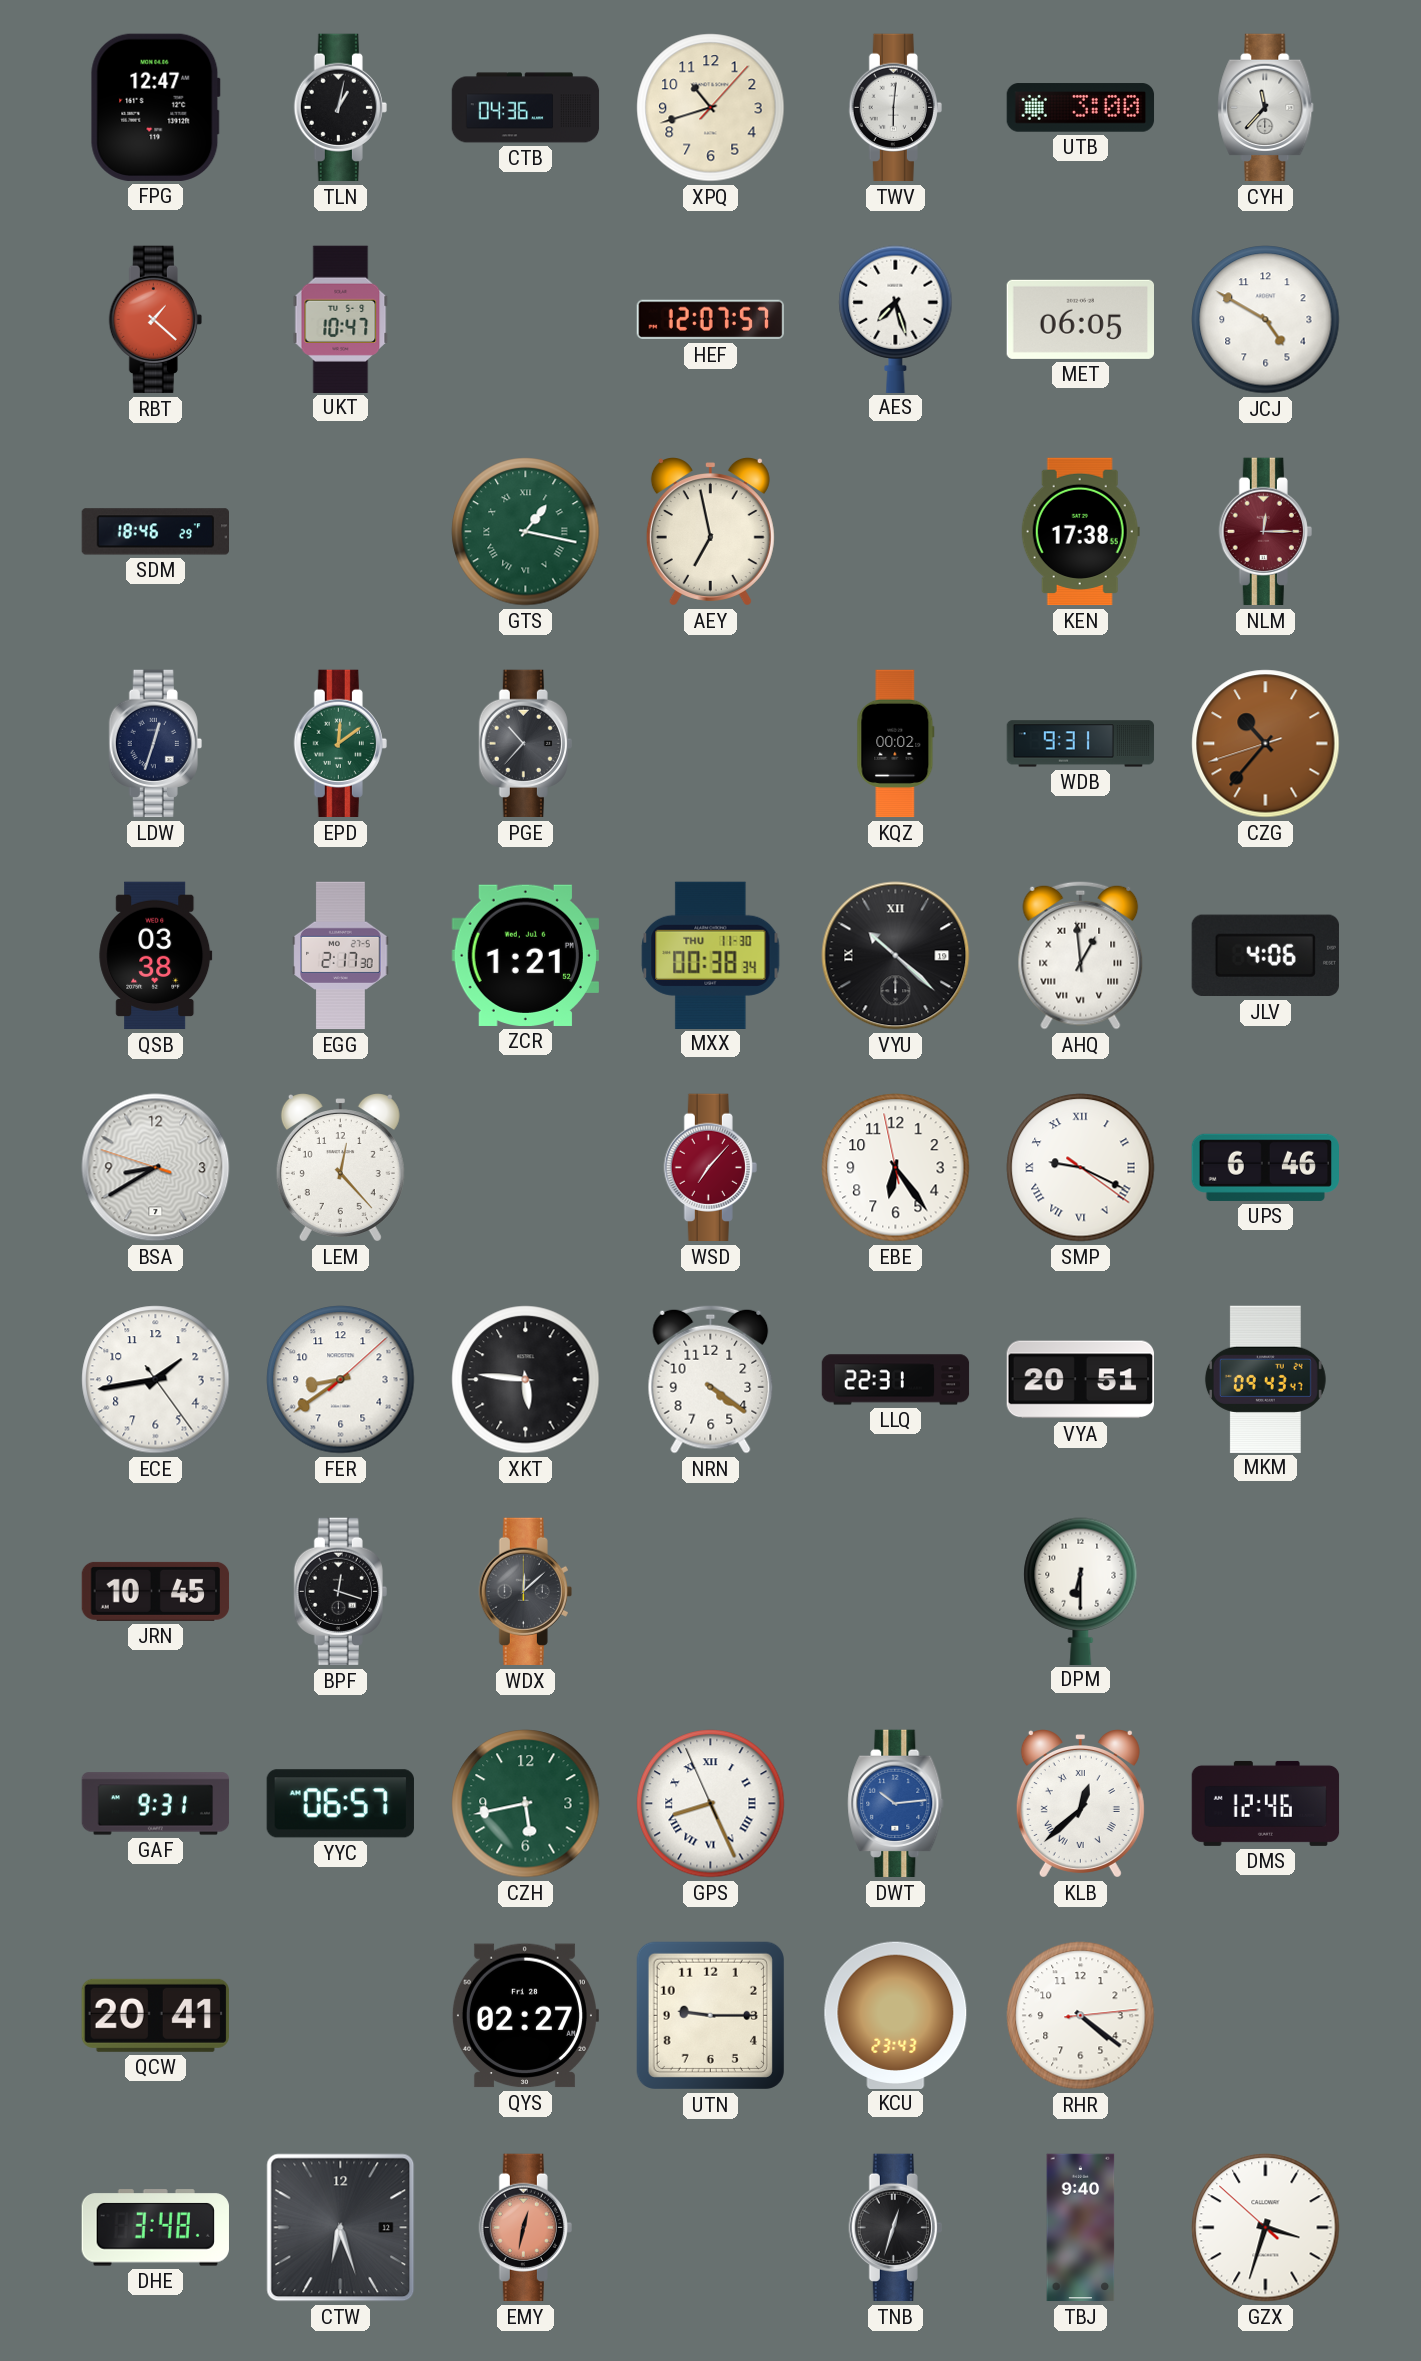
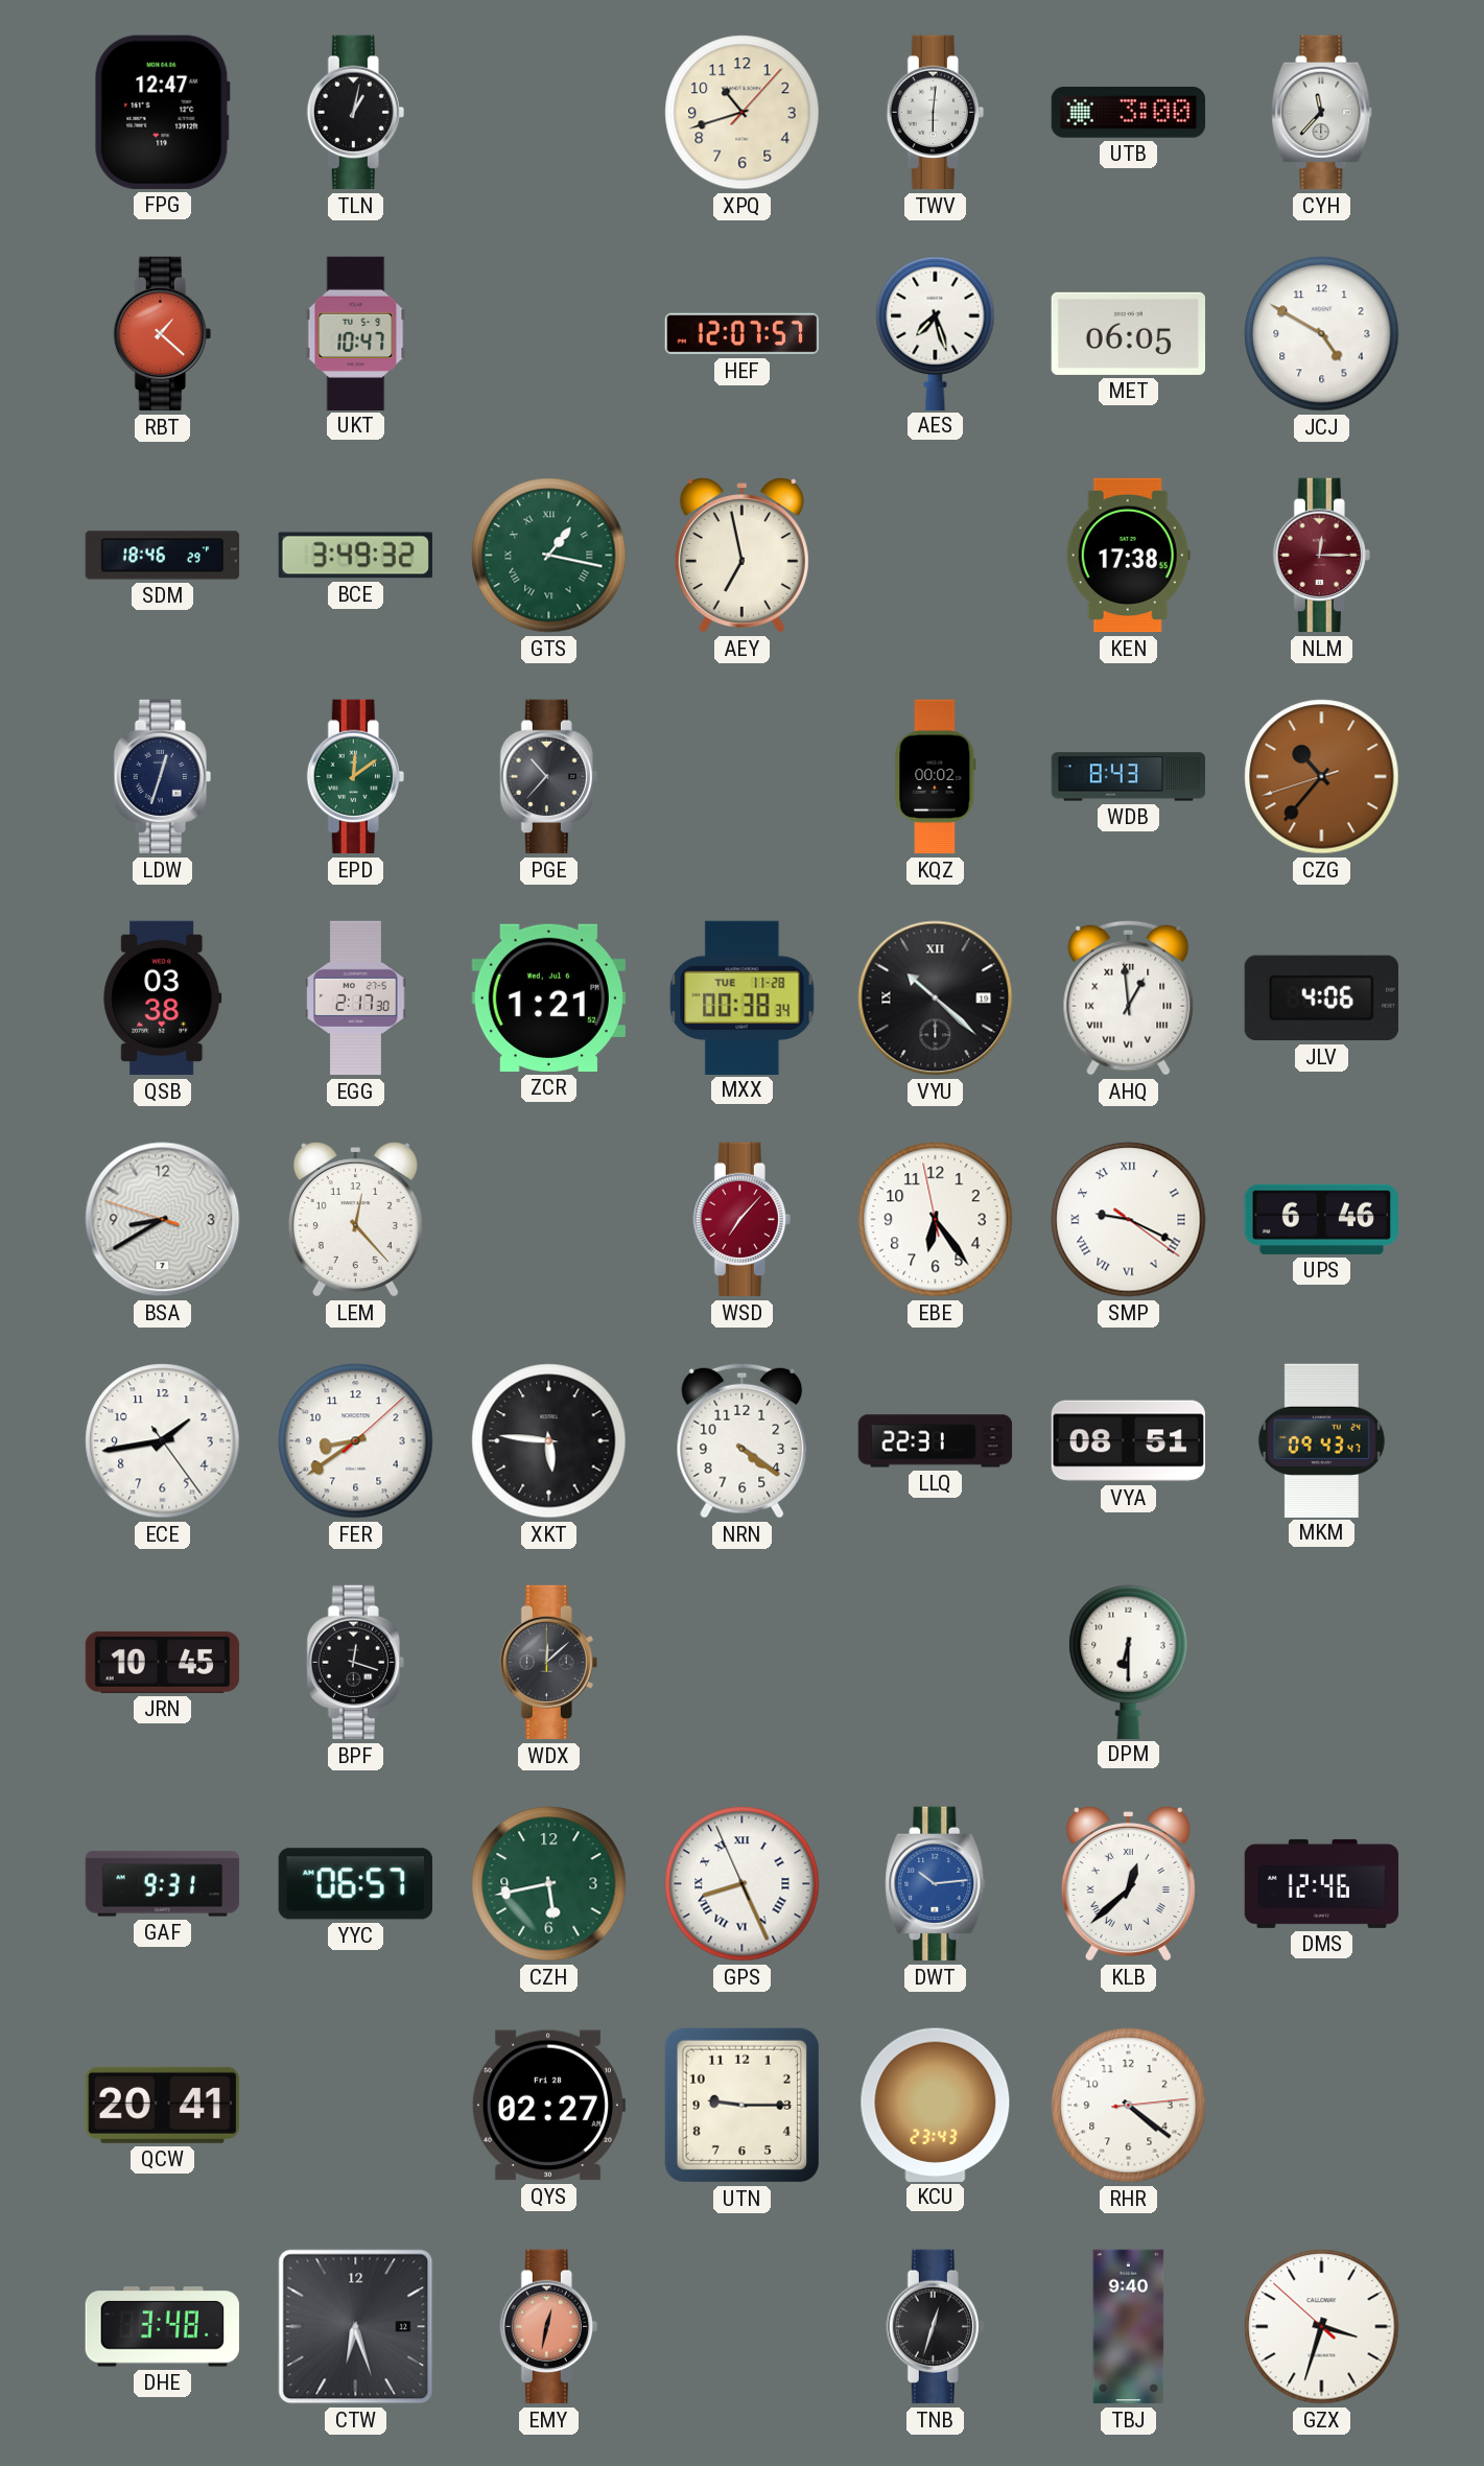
CTB: 04:36 -> none
BCE: none -> 3:49
WDB: 9:31 -> 8:43
MXX date: THU 11-30 -> TUE 11-28
VYA: 20:51 -> 08:51
